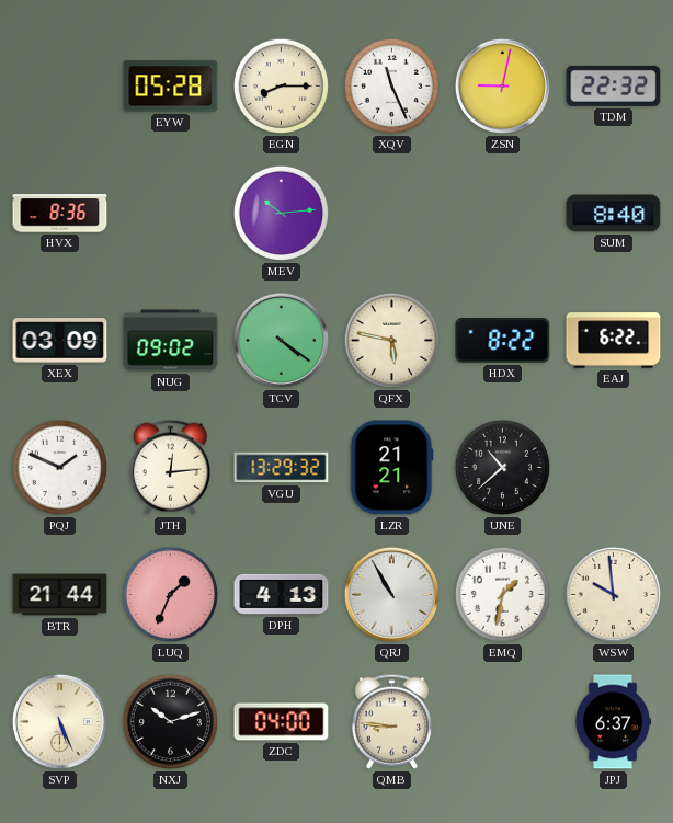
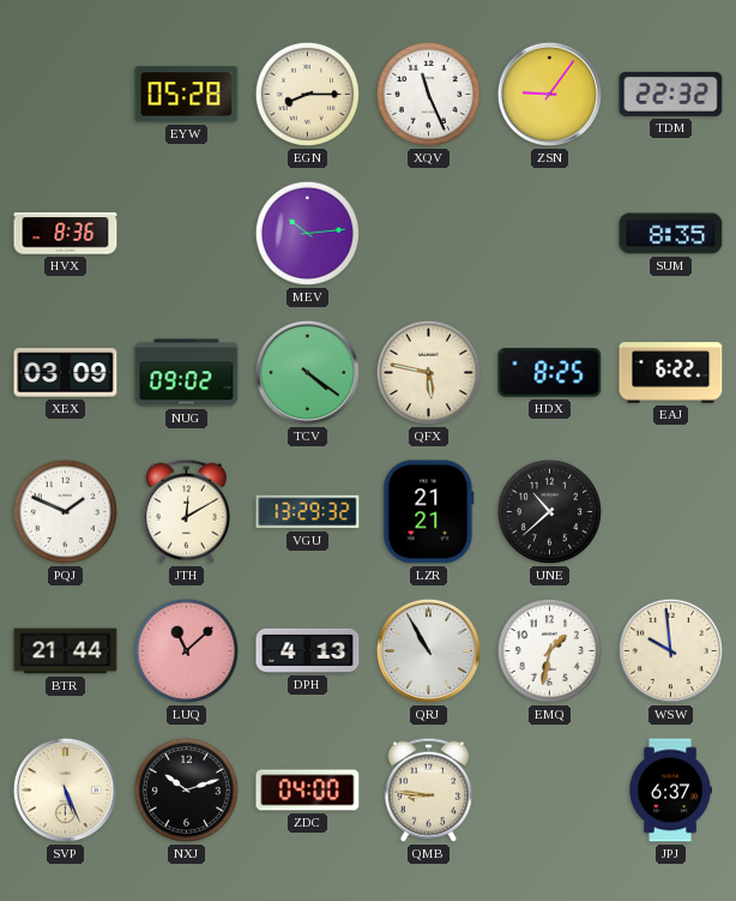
ZSN: 9:02 -> 9:06
SUM: 8:40 -> 8:35
HDX: 8:22 -> 8:25
JTH: 12:14 -> 12:10
LUQ: 1:34 -> 11:08
